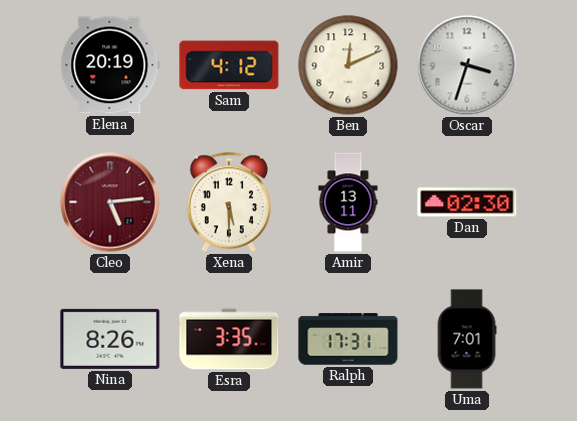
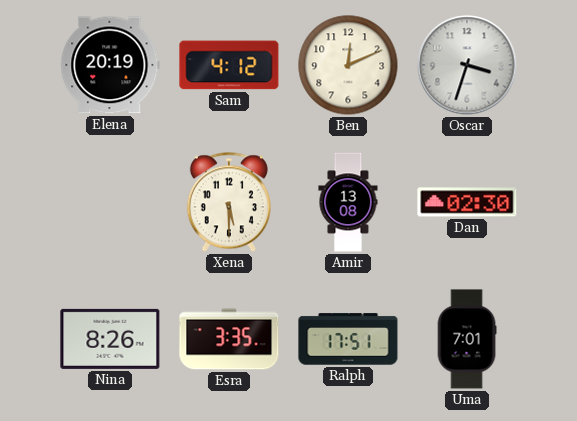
Cleo: 5:14 -> none
Amir: 13:11 -> 13:08
Ralph: 17:31 -> 17:51
